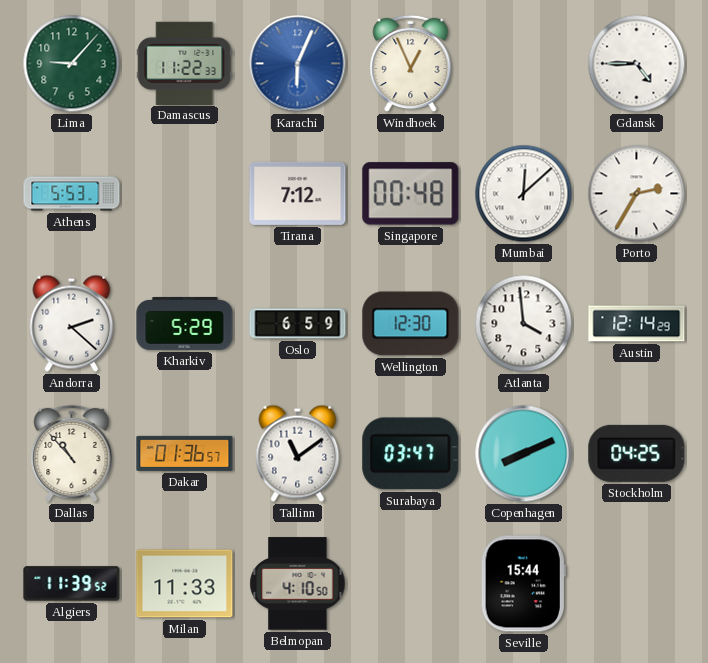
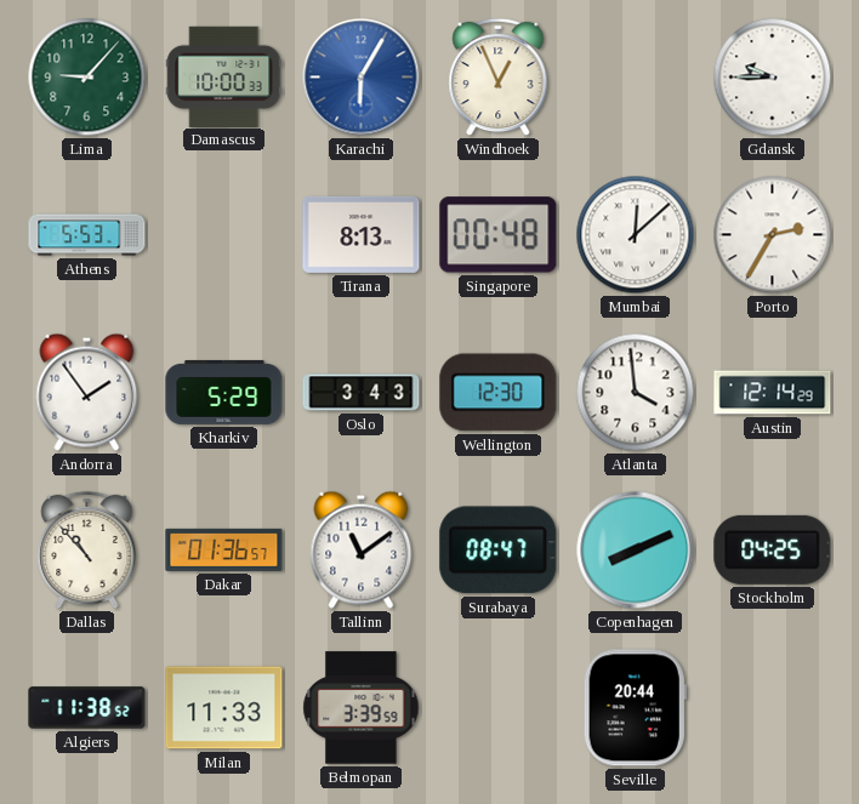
Damascus: 11:22 -> 10:00
Karachi: 6:04 -> 6:05
Gdansk: 4:45 -> 9:45
Tirana: 7:12 -> 8:13
Andorra: 2:22 -> 1:54
Oslo: 6:59 -> 3:43
Surabaya: 03:47 -> 08:47
Algiers: 11:39 -> 11:38
Belmopan: 4:10 -> 3:39
Seville: 15:44 -> 20:44
